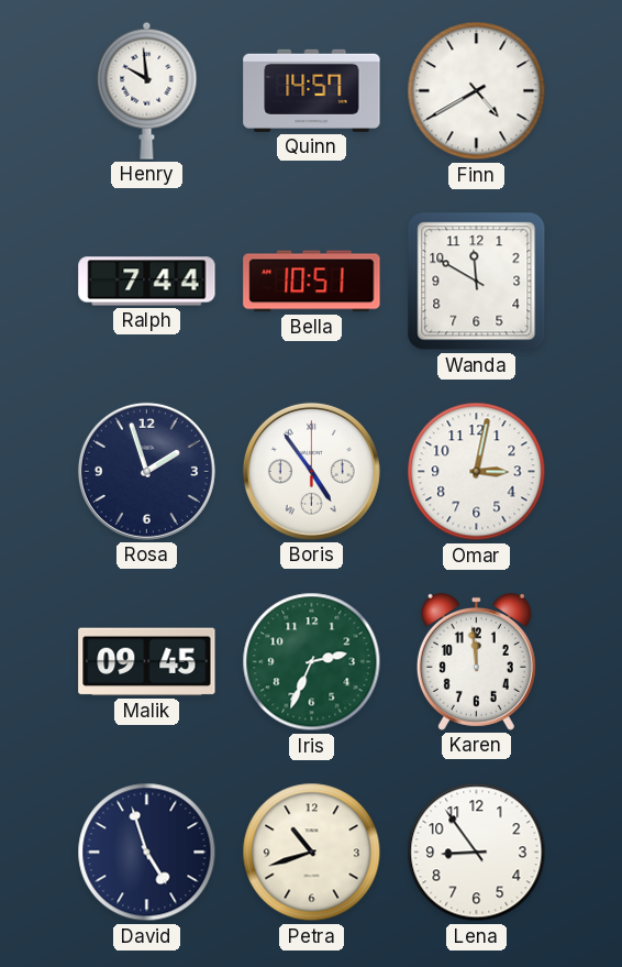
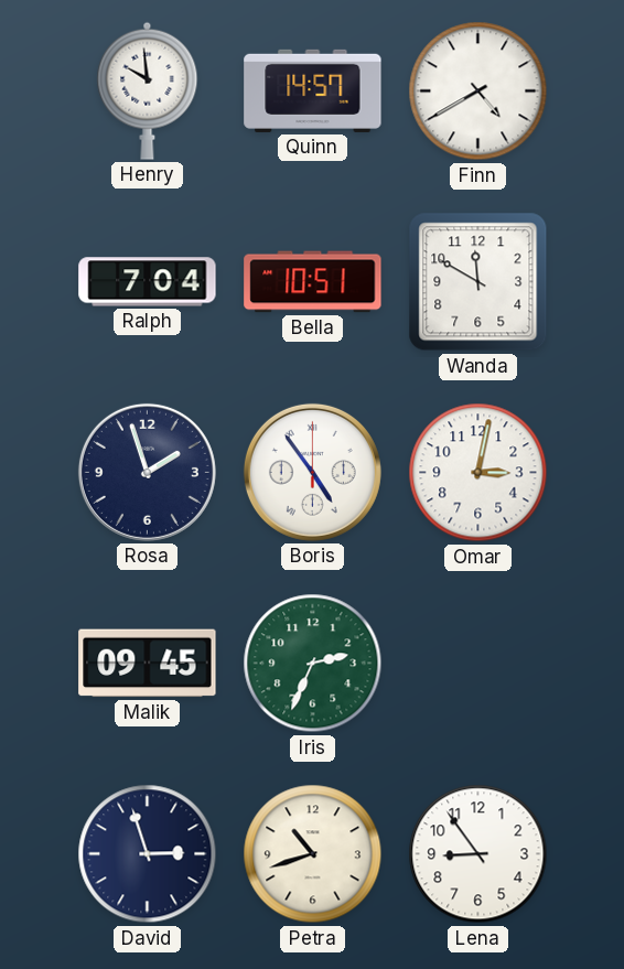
Ralph: 7:44 -> 7:04
Karen: 11:59 -> none
David: 4:57 -> 2:57
